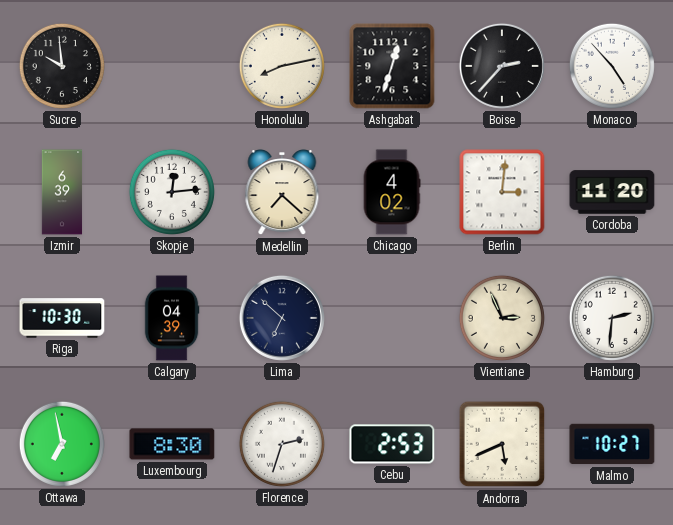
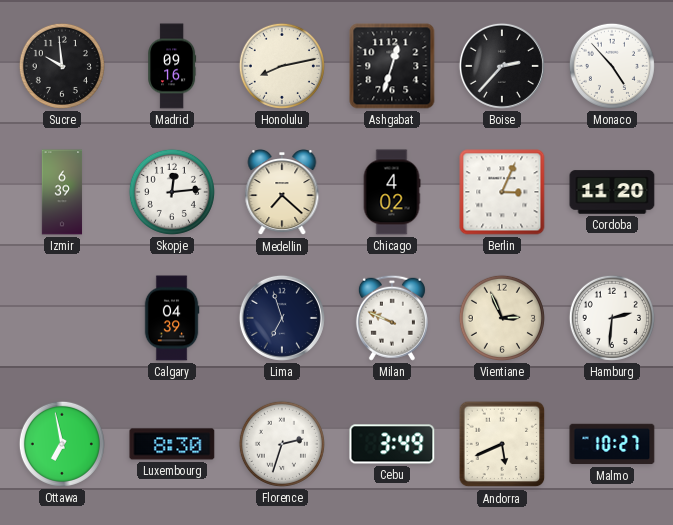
Madrid: none -> 09:16
Berlin: 3:01 -> 3:04
Riga: 10:30 -> none
Lima: 6:52 -> 6:57
Milan: none -> 9:49
Cebu: 2:53 -> 3:49
